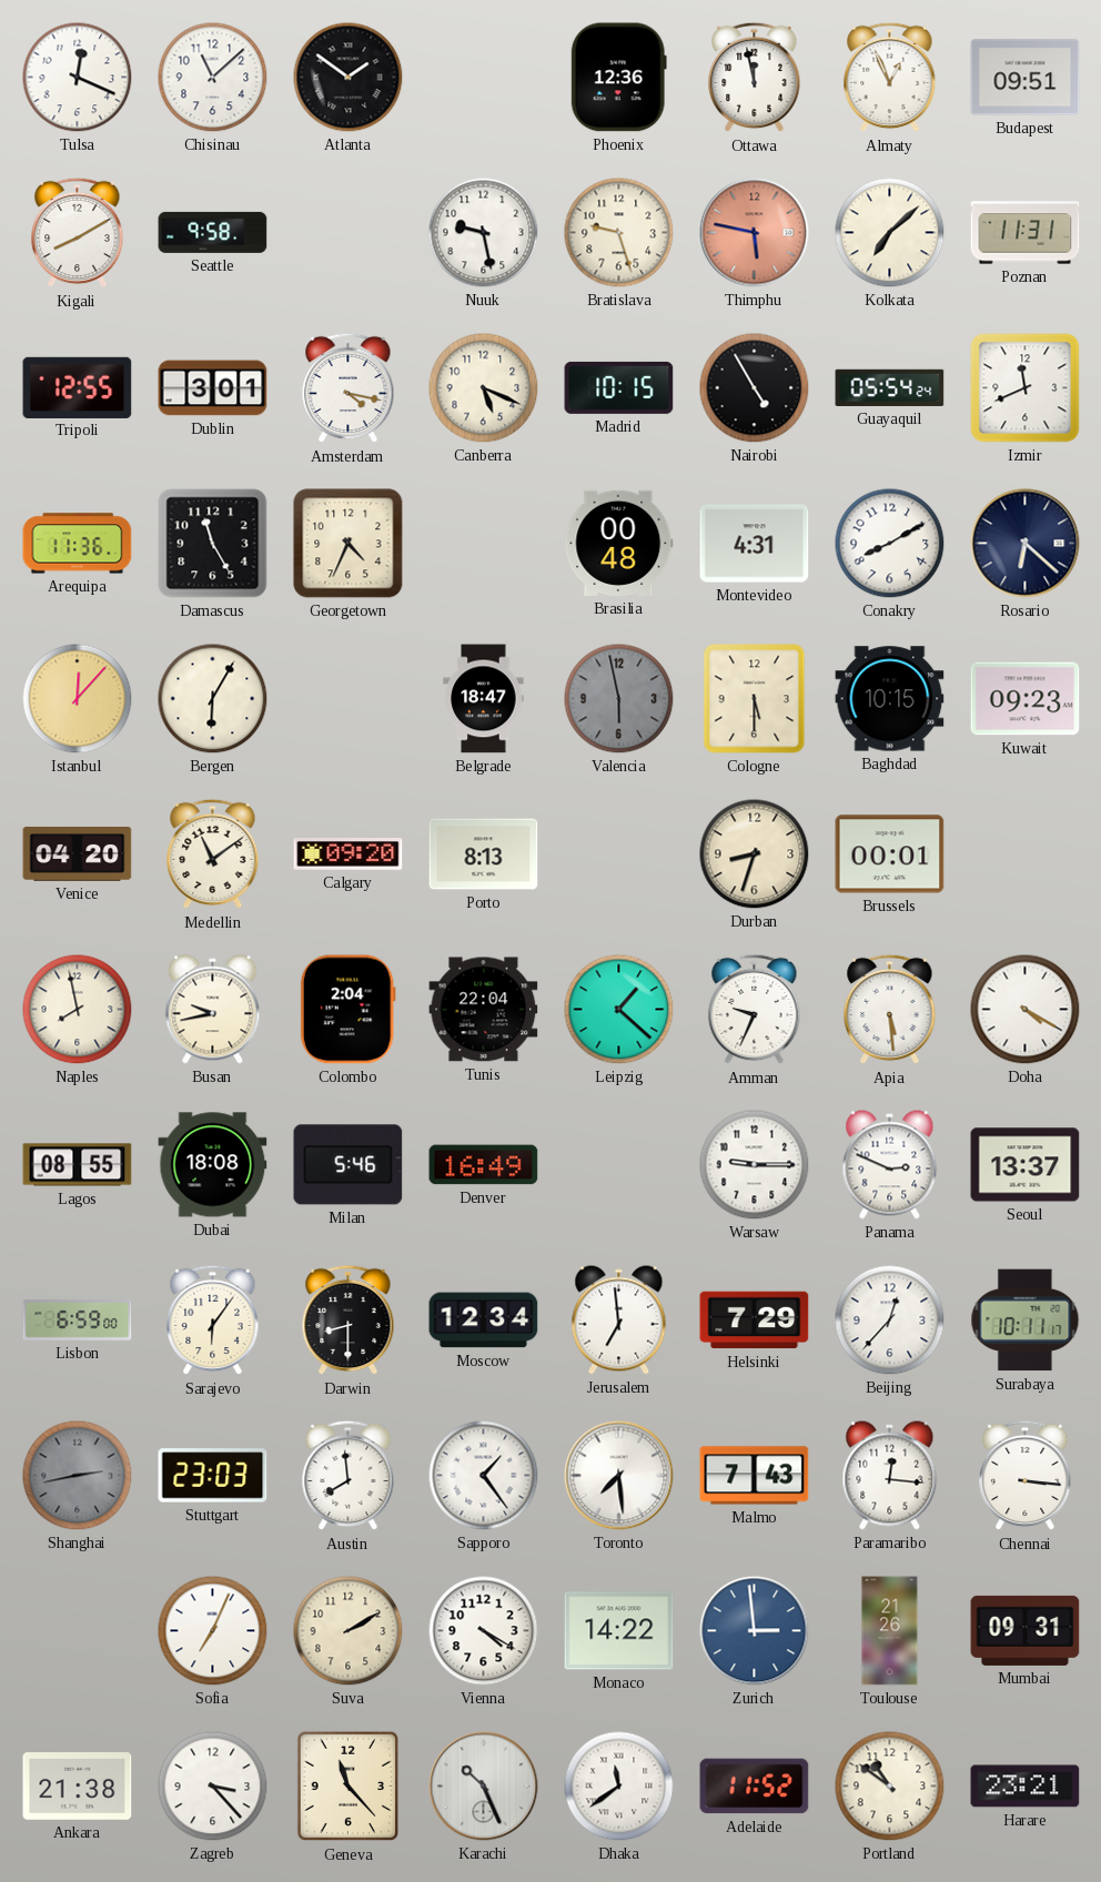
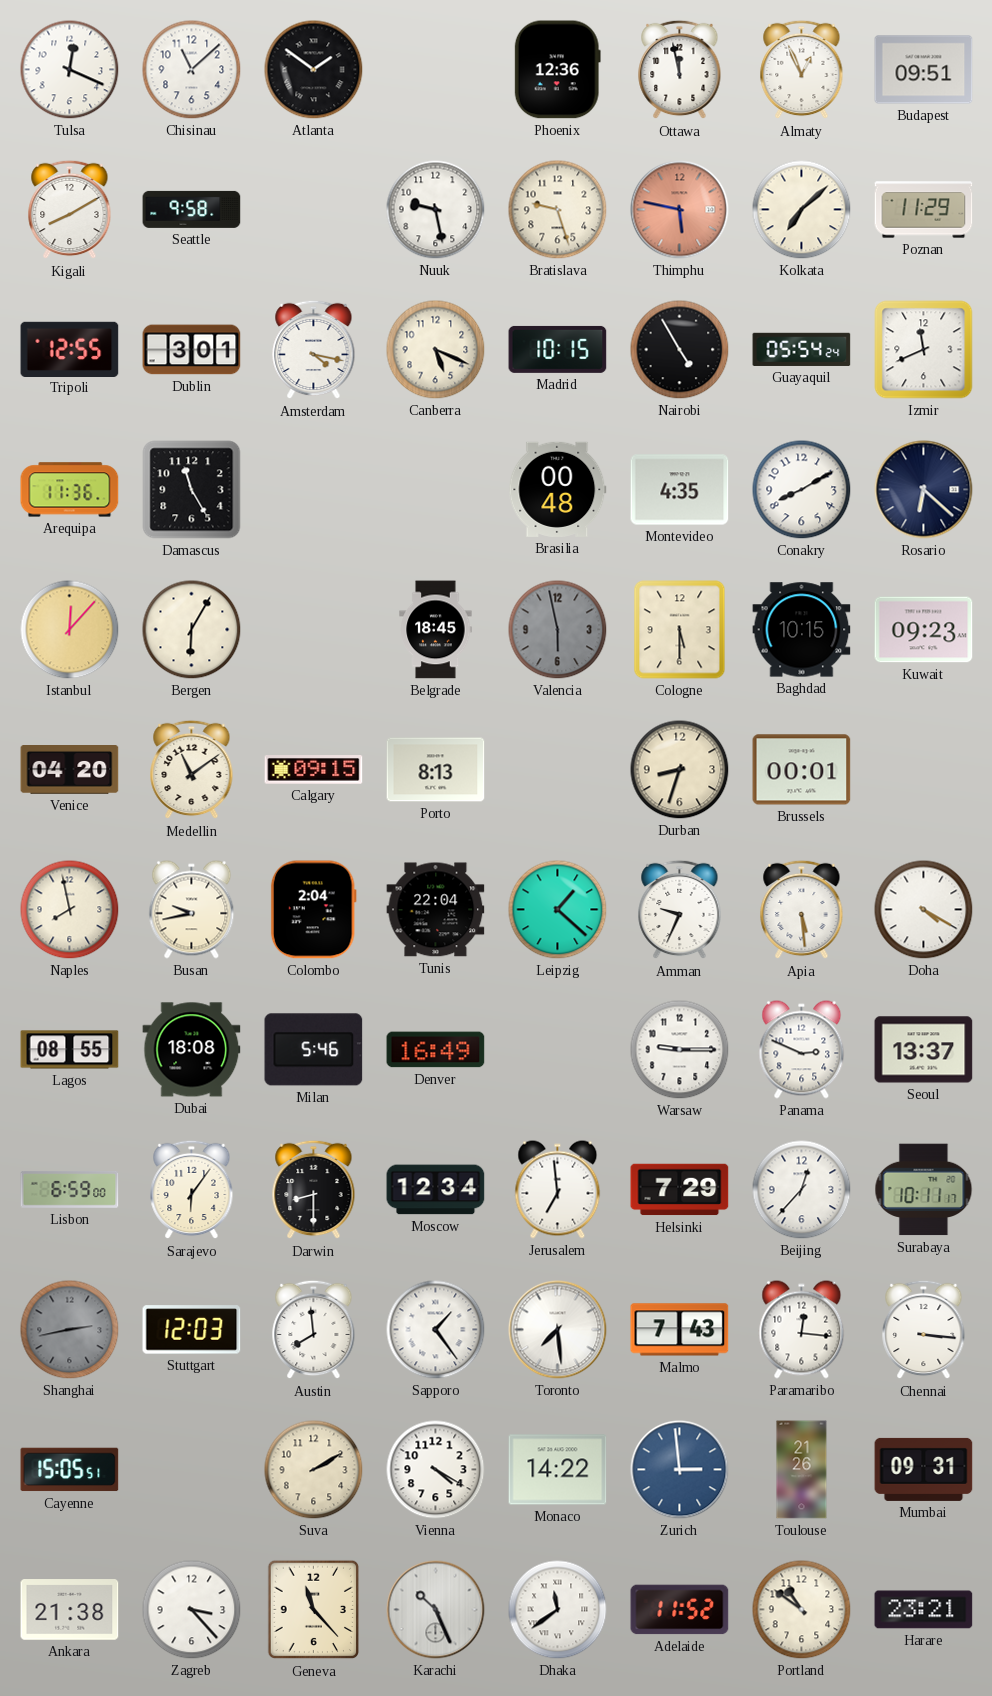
Poznan: 11:31 -> 11:29
Georgetown: 4:34 -> none
Montevideo: 4:31 -> 4:35
Belgrade: 18:47 -> 18:45
Calgary: 09:20 -> 09:15
Stuttgart: 23:03 -> 12:03
Cayenne: none -> 15:05
Sofia: 7:04 -> none
